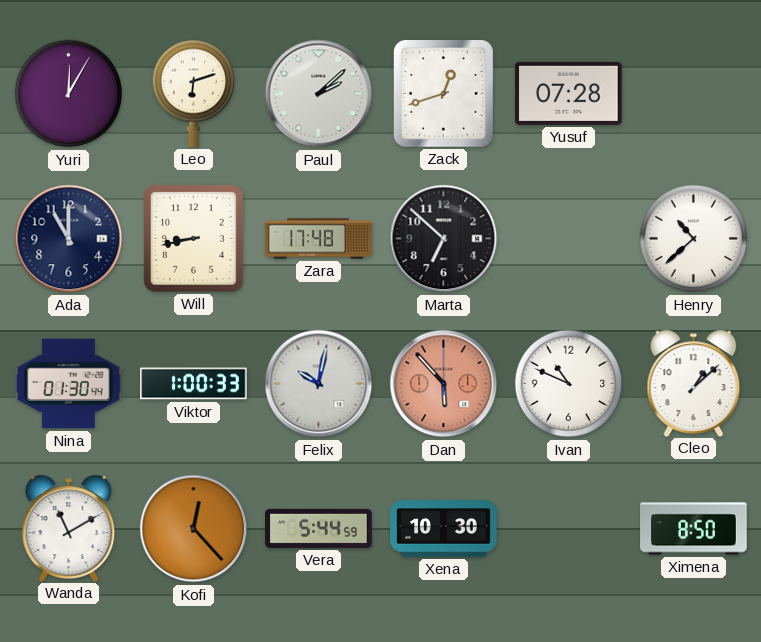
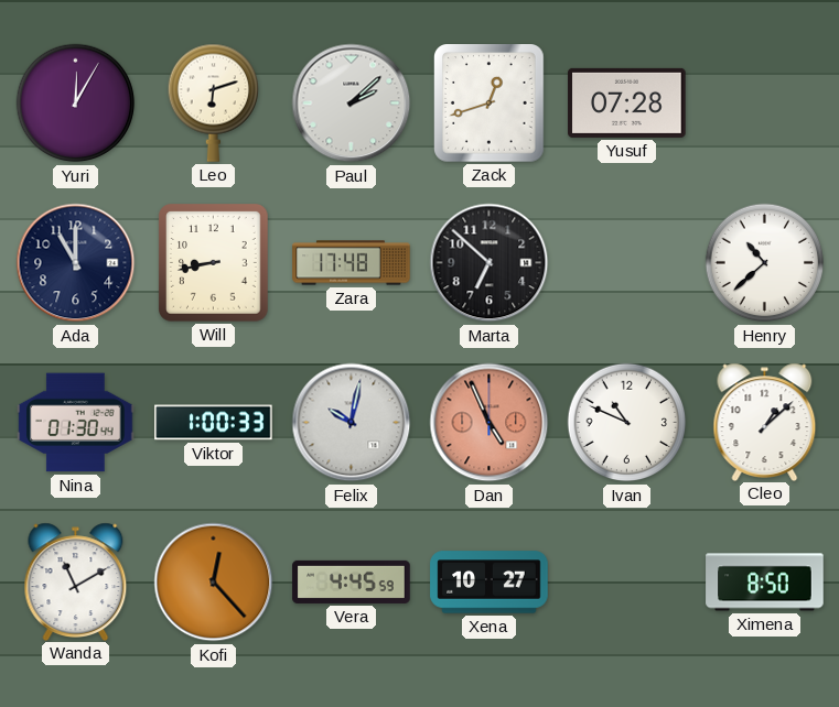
Dan: 5:53 -> 4:56
Vera: 5:44 -> 4:45
Xena: 10:30 -> 10:27
